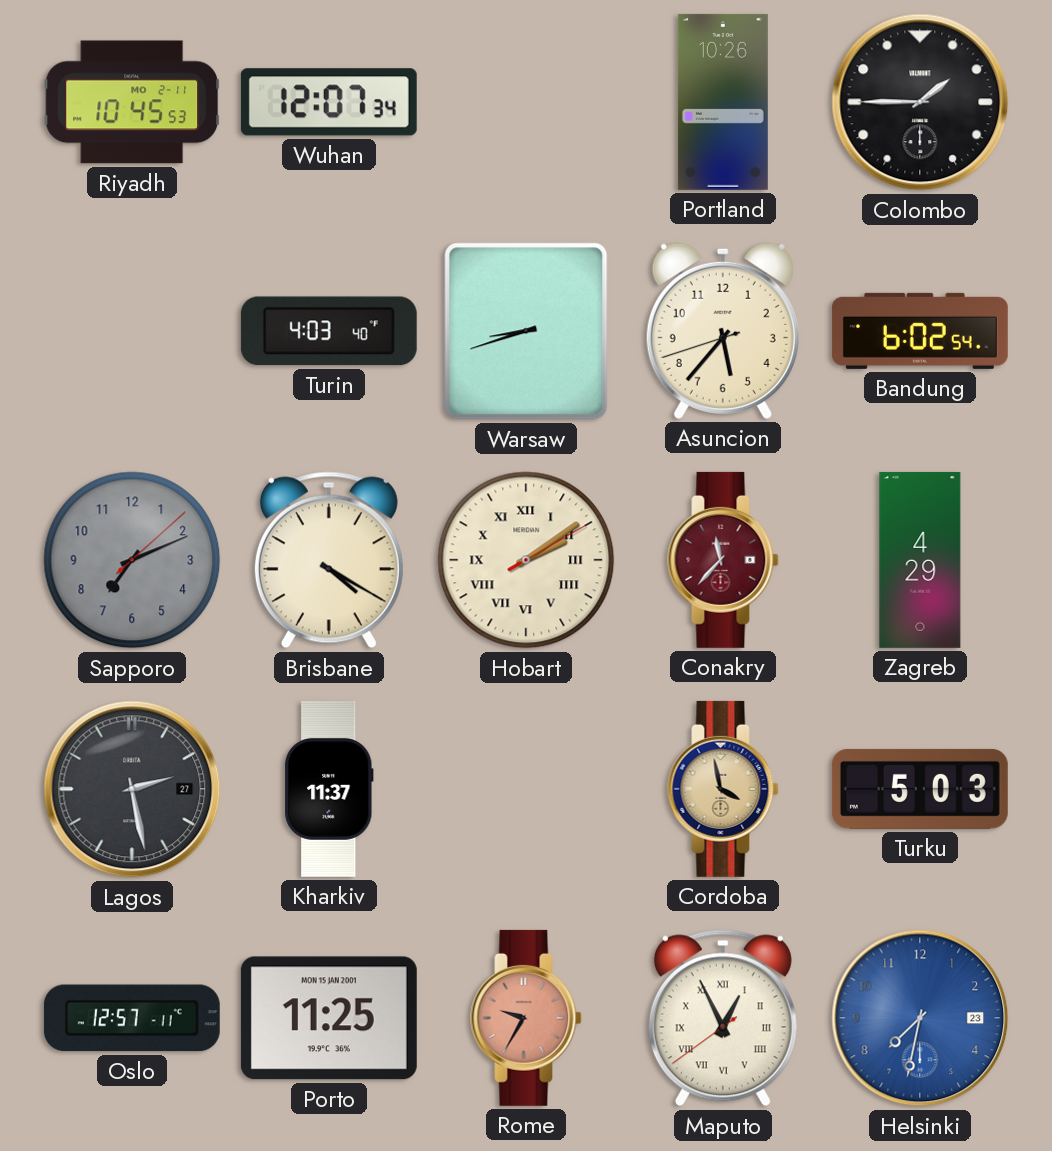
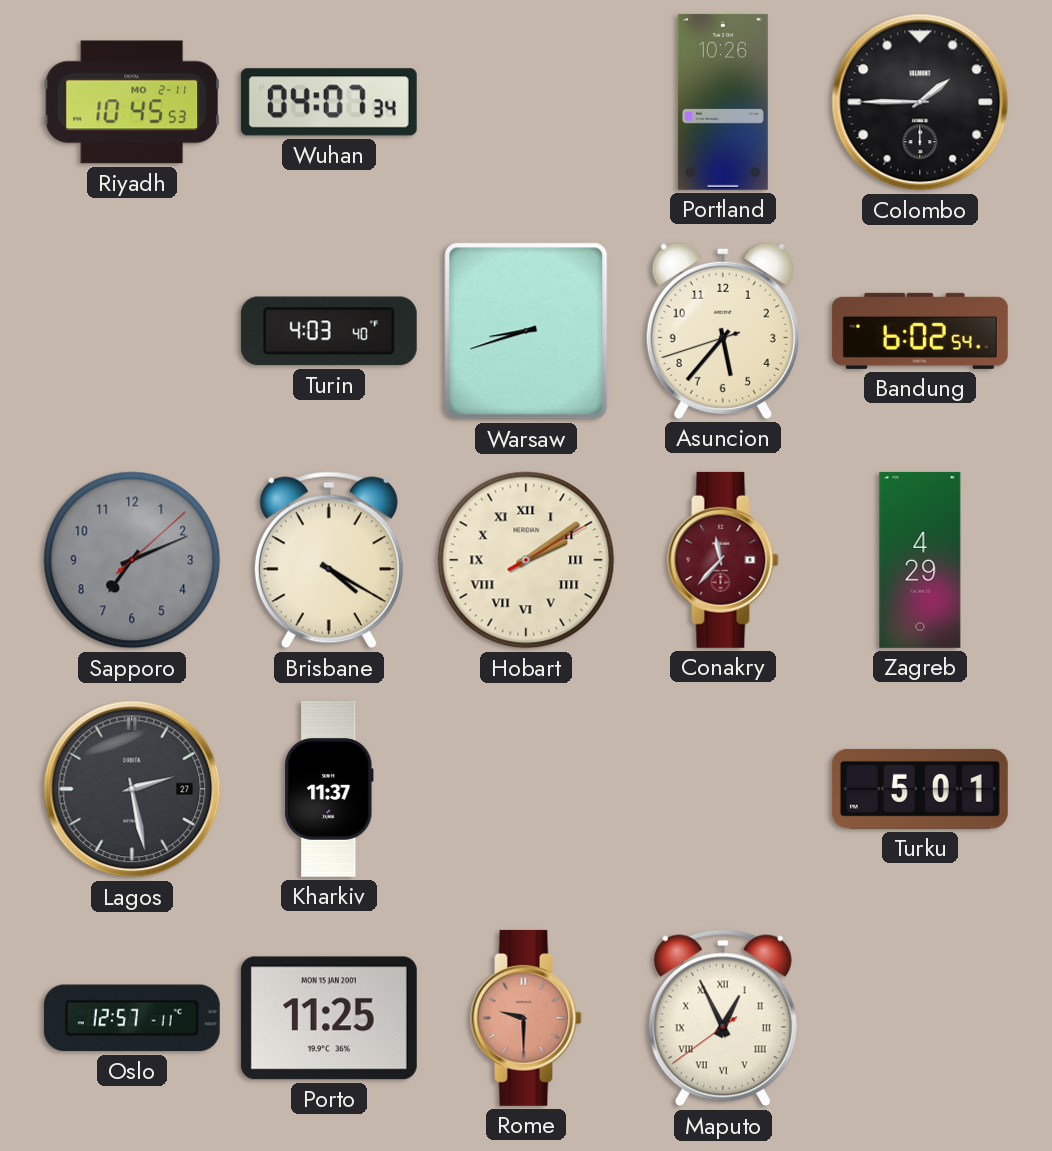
Wuhan: 12:07 -> 04:07
Cordoba: 3:58 -> none
Turku: 5:03 -> 5:01
Rome: 9:35 -> 9:30
Helsinki: 7:32 -> none
